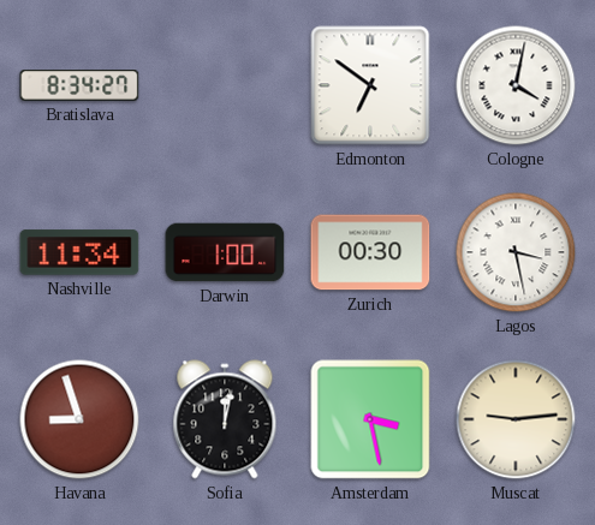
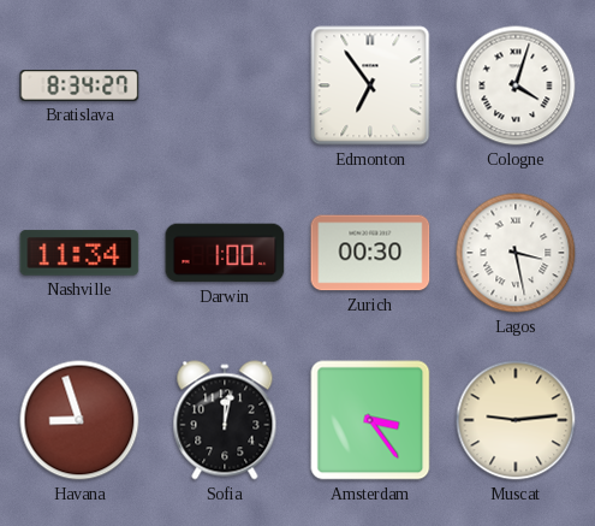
Edmonton: 6:51 -> 6:54
Cologne: 4:02 -> 4:03
Amsterdam: 3:28 -> 3:24
